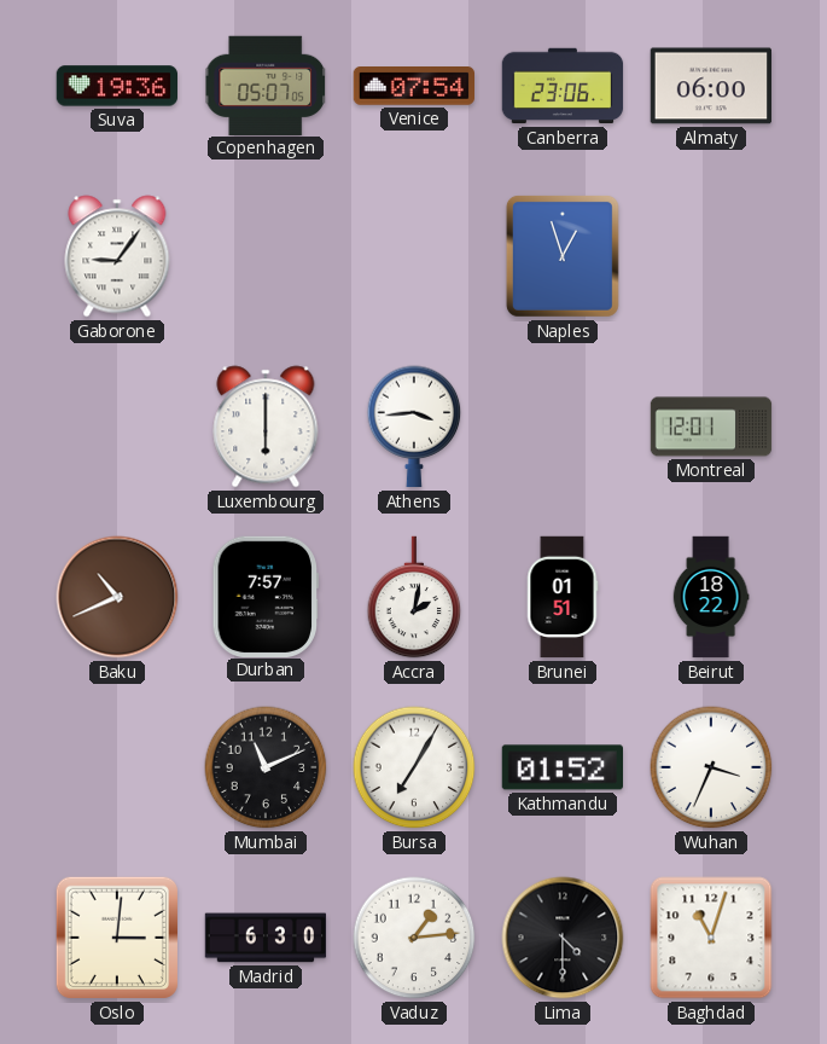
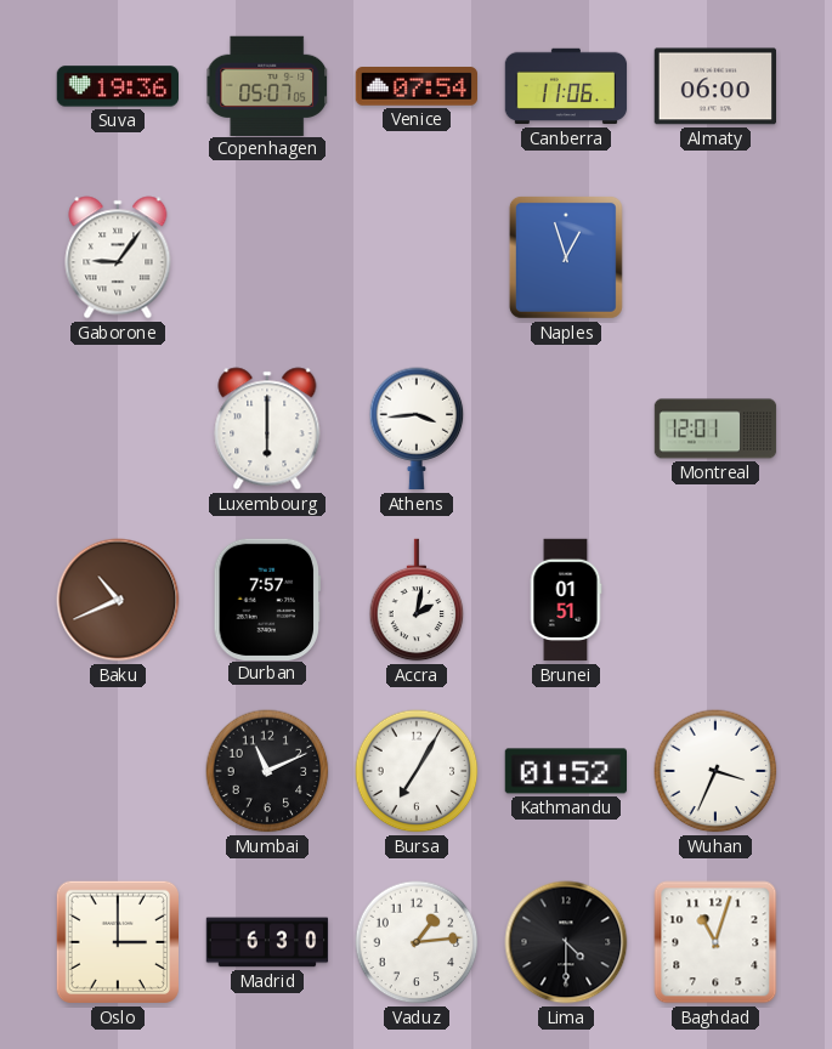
Canberra: 23:06 -> 11:06
Beirut: 18:22 -> none
Oslo: 3:01 -> 3:00
